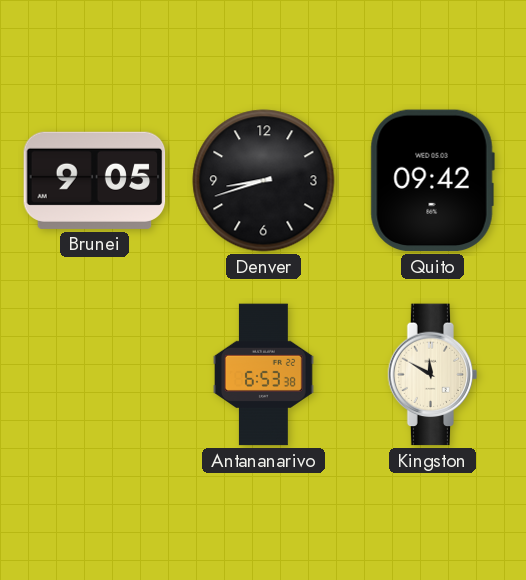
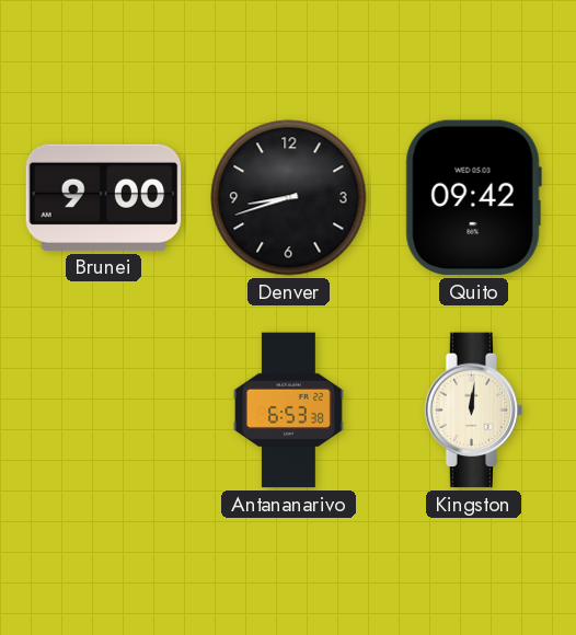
Brunei: 9:05 -> 9:00
Kingston: 11:50 -> 12:01
